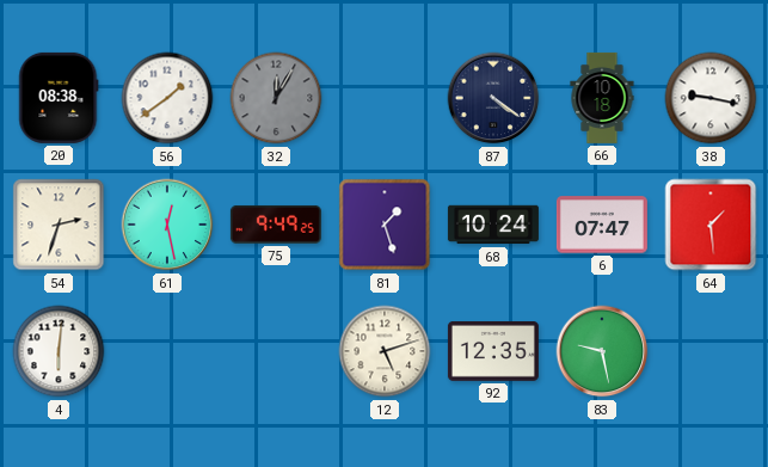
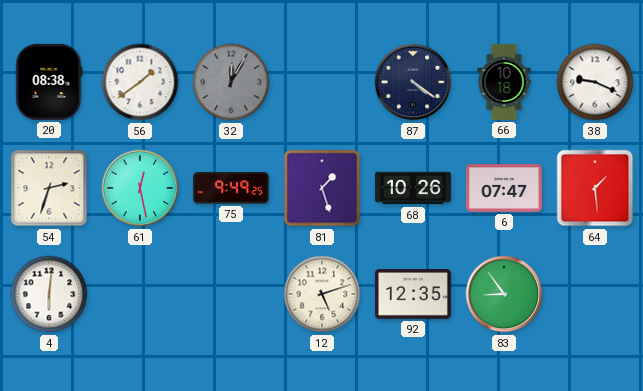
38: 9:17 -> 9:19
68: 10:24 -> 10:26
83: 9:28 -> 8:54
